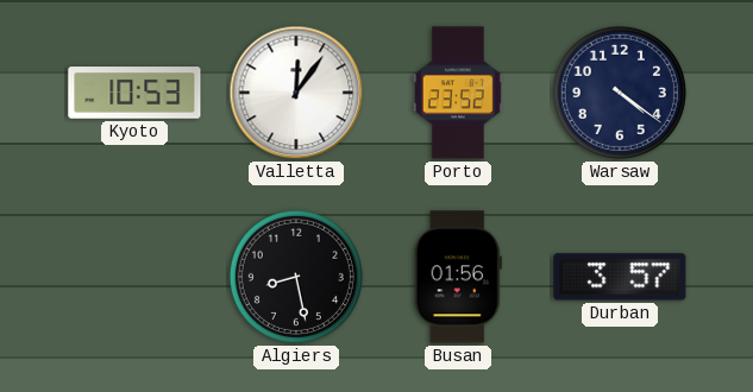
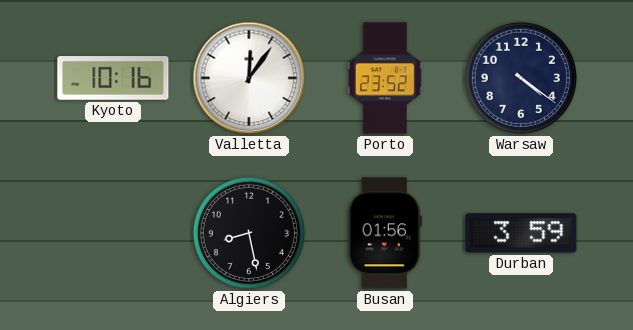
Kyoto: 10:53 -> 10:16
Durban: 3:57 -> 3:59
